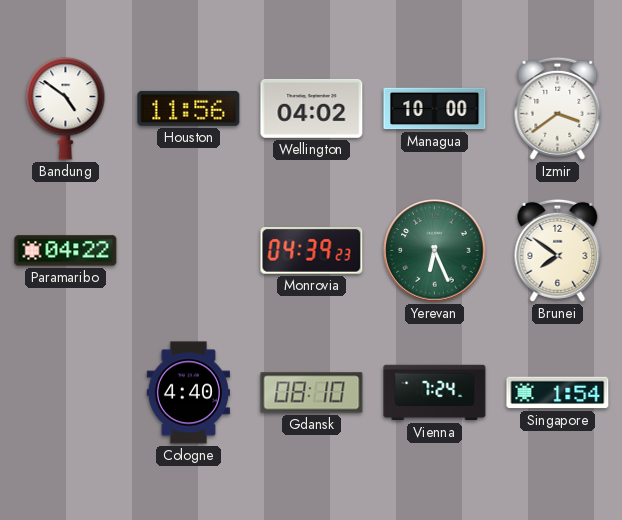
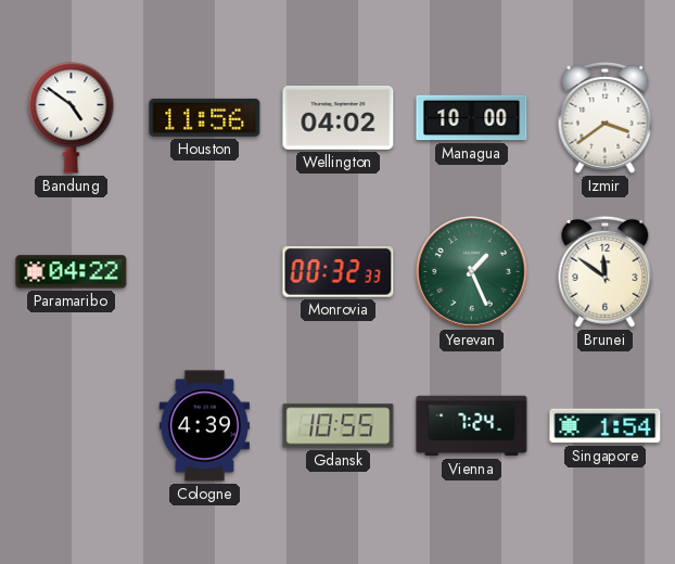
Monrovia: 04:39 -> 00:32
Yerevan: 6:26 -> 1:26
Brunei: 7:51 -> 11:51
Cologne: 4:40 -> 4:39
Gdansk: 08:10 -> 10:55
